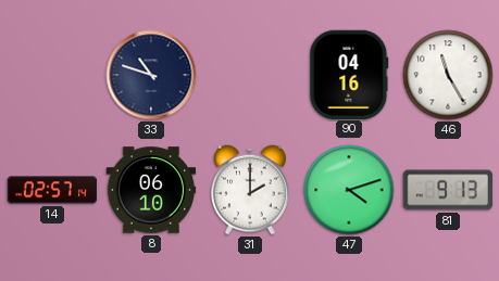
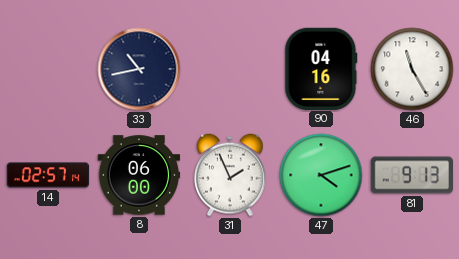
33: 10:48 -> 10:43
8: 06:10 -> 06:00
31: 2:00 -> 1:56
